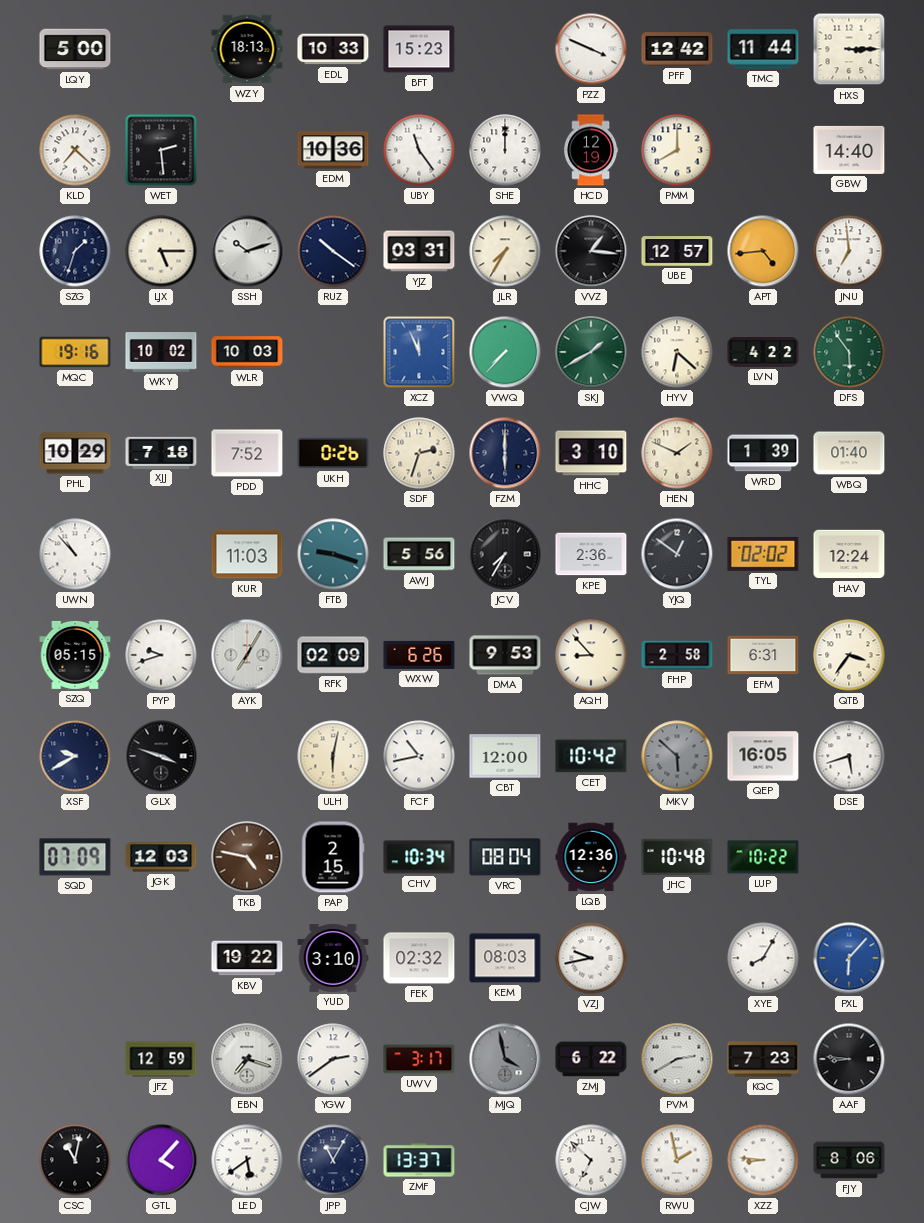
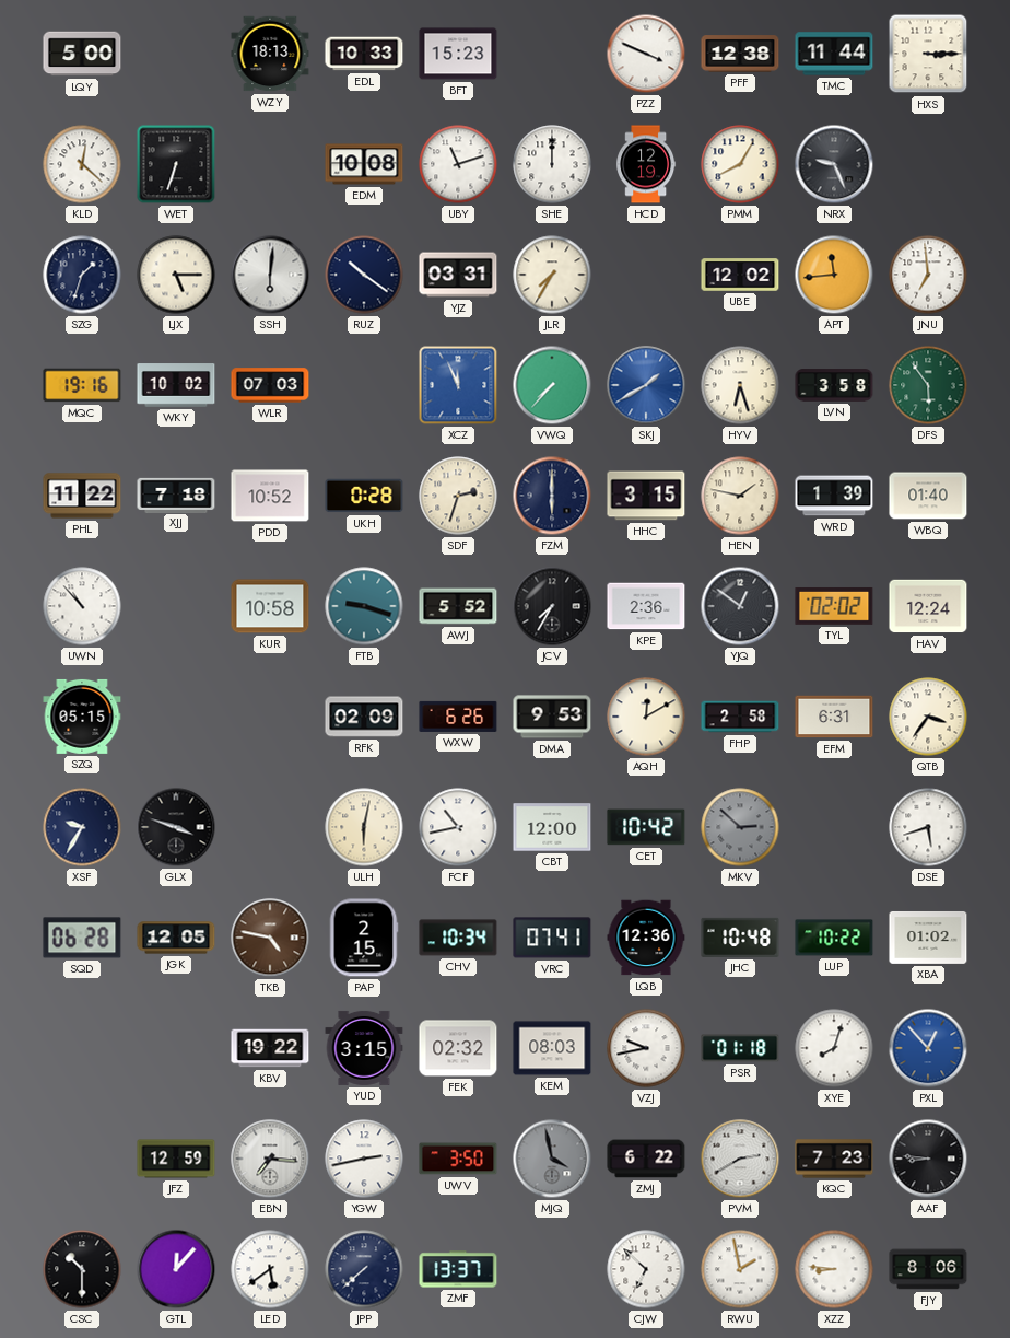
PFF: 12:42 -> 12:38
KLD: 7:22 -> 12:22
WET: 2:29 -> 6:33
EDM: 10:36 -> 10:08
UBY: 11:24 -> 11:12
PMM: 8:00 -> 8:05
NRX: none -> 9:26
GBW: 14:40 -> none
SSH: 10:12 -> 6:01
VVZ: 1:16 -> none
UBE: 12:57 -> 12:02
APT: 4:44 -> 11:44
WLR: 10:03 -> 07:03
SKJ dial: green -> blue
HYV: 6:22 -> 6:27
LVN: 4:22 -> 3:58
PHL: 10:29 -> 11:22
PDD: 7:52 -> 10:52
UKH: 0:26 -> 0:28
HHC: 3:10 -> 3:15
HEN: 1:49 -> 1:47
KUR: 11:03 -> 10:58
AWJ: 5:56 -> 5:52
PYP: 9:42 -> none
AYK: 7:05 -> none
AQH: 8:53 -> 12:10
XSF: 9:40 -> 9:35
MKV: 5:52 -> 2:52
QEP: 16:05 -> none
SQD: 07:09 -> 06:28
JGK: 12:03 -> 12:05
VRC: 08:04 -> 07:41
XBA: none -> 01:02
YUD: 3:10 -> 3:15
PSR: none -> 01:18
XYE: 8:05 -> 8:03
PXL: 6:07 -> 12:53
EBN: 7:18 -> 7:16
YGW: 2:39 -> 2:43
UWV: 3:17 -> 3:50
CSC: 11:02 -> 10:30
GTL: 4:07 -> 12:07
JPP: 11:05 -> 7:38
